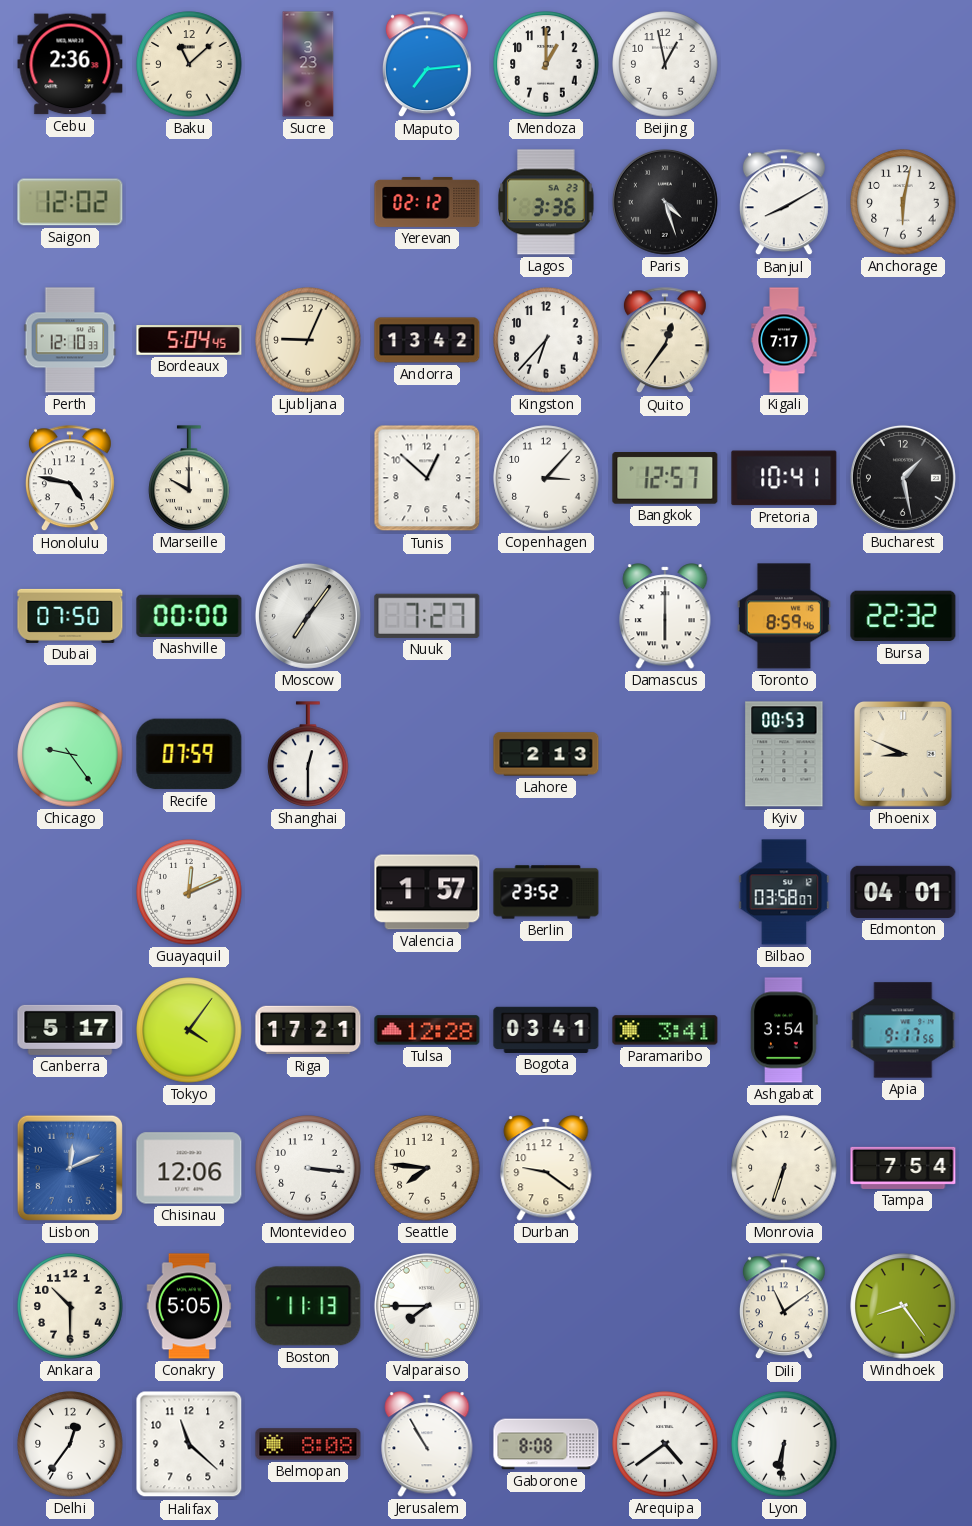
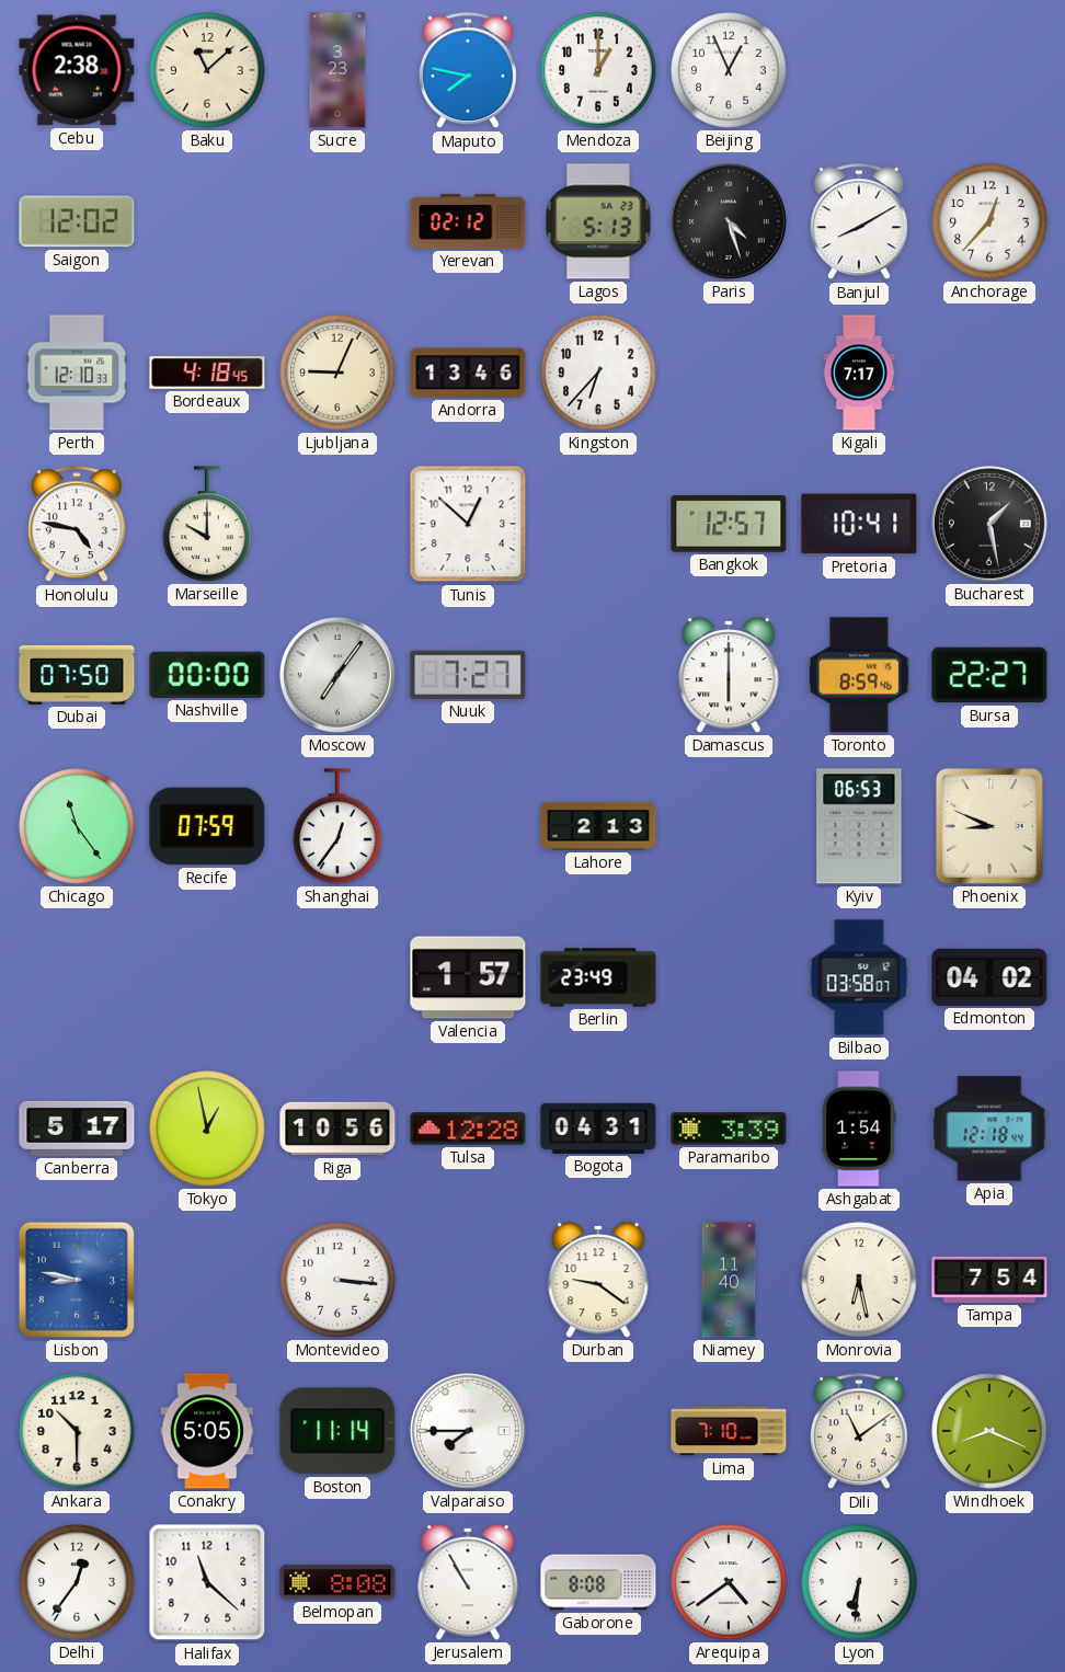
Cebu: 2:36 -> 2:38
Maputo: 7:14 -> 7:47
Beijing: 12:58 -> 12:56
Lagos: 3:36 -> 5:13
Anchorage: 6:02 -> 12:37
Bordeaux: 5:04 -> 4:18
Andorra: 13:42 -> 13:46
Quito: 12:36 -> none
Copenhagen: 3:07 -> none
Bursa: 22:32 -> 22:27
Chicago: 9:24 -> 11:24
Shanghai: 12:30 -> 12:36
Kyiv: 00:53 -> 06:53
Guayaquil: 12:11 -> none
Berlin: 23:52 -> 23:49
Edmonton: 04:01 -> 04:02
Tokyo: 4:06 -> 12:58
Riga: 17:21 -> 10:56
Bogota: 03:41 -> 04:31
Paramaribo: 3:41 -> 3:39
Ashgabat: 3:54 -> 1:54
Apia: 9:17 -> 12:18
Lisbon: 12:11 -> 8:47
Chisinau: 12:06 -> none
Seattle: 7:46 -> none
Niamey: none -> 11:40
Monrovia: 6:33 -> 6:28
Boston: 11:13 -> 11:14
Lima: none -> 7:10
Windhoek: 8:24 -> 8:19
